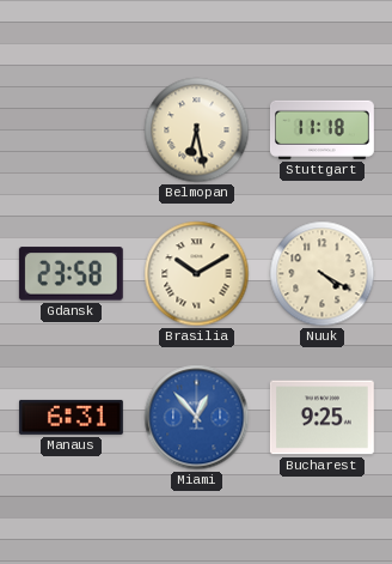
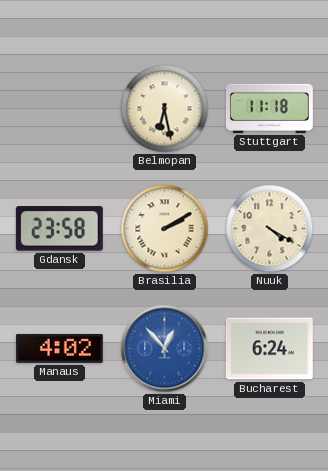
Brasilia: 10:10 -> 2:10
Manaus: 6:31 -> 4:02
Bucharest: 9:25 -> 6:24
